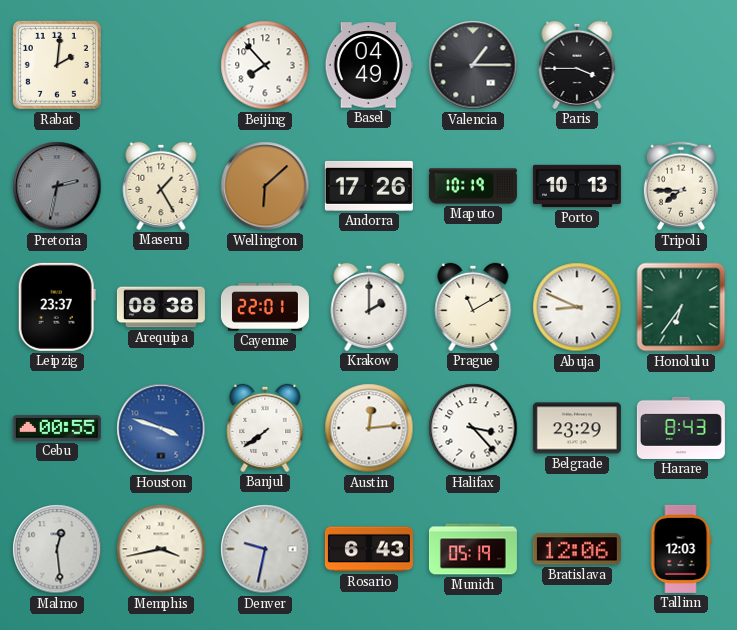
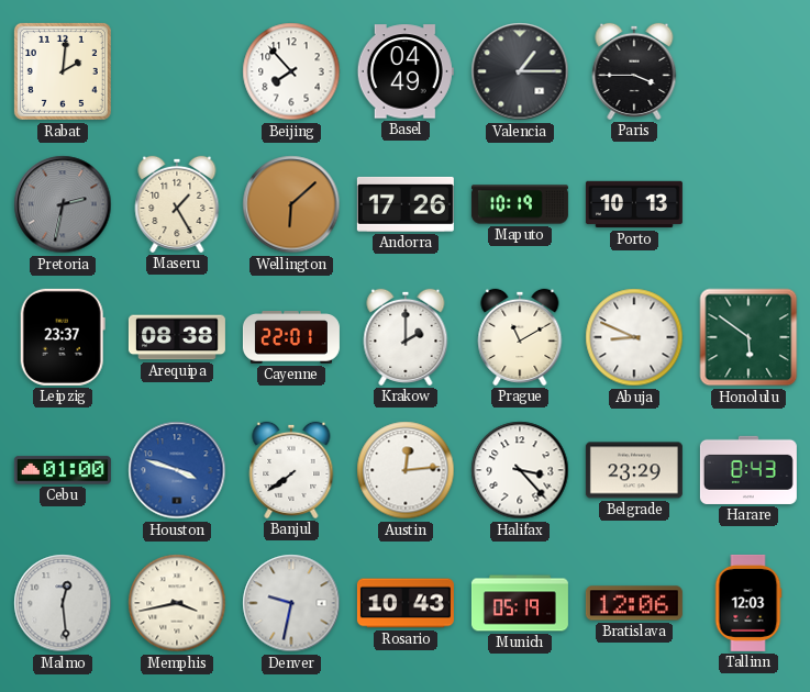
Tripoli: 7:45 -> none
Honolulu: 6:36 -> 5:51
Cebu: 00:55 -> 01:00
Rosario: 6:43 -> 10:43
